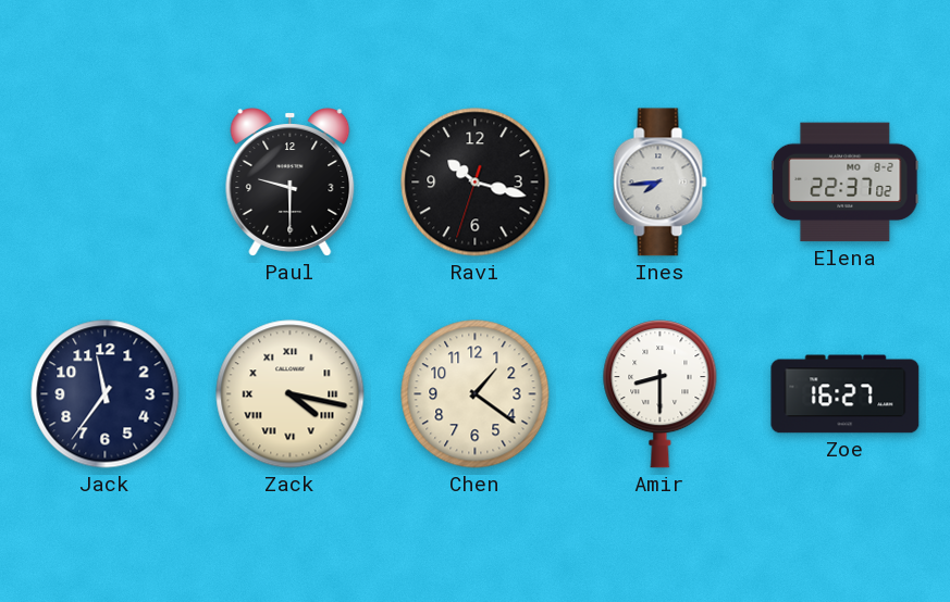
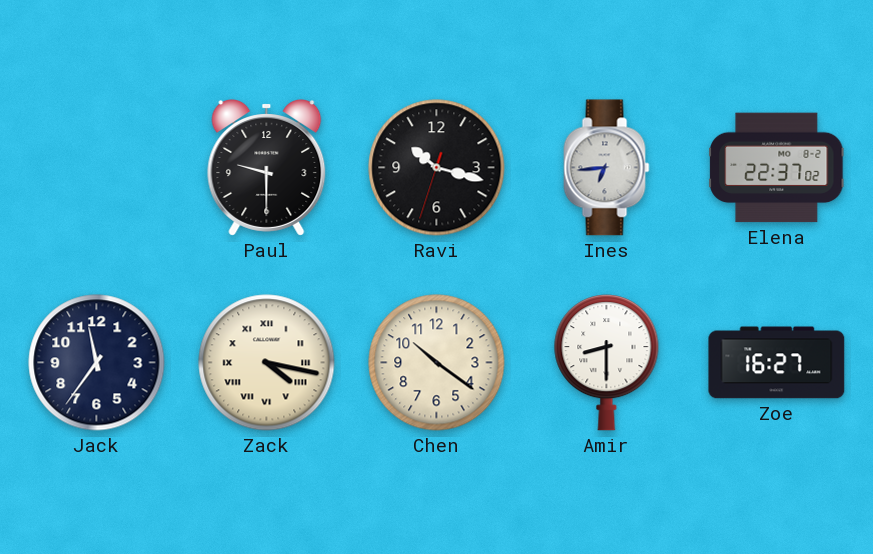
Ines: 7:44 -> 6:44
Chen: 1:21 -> 10:21
